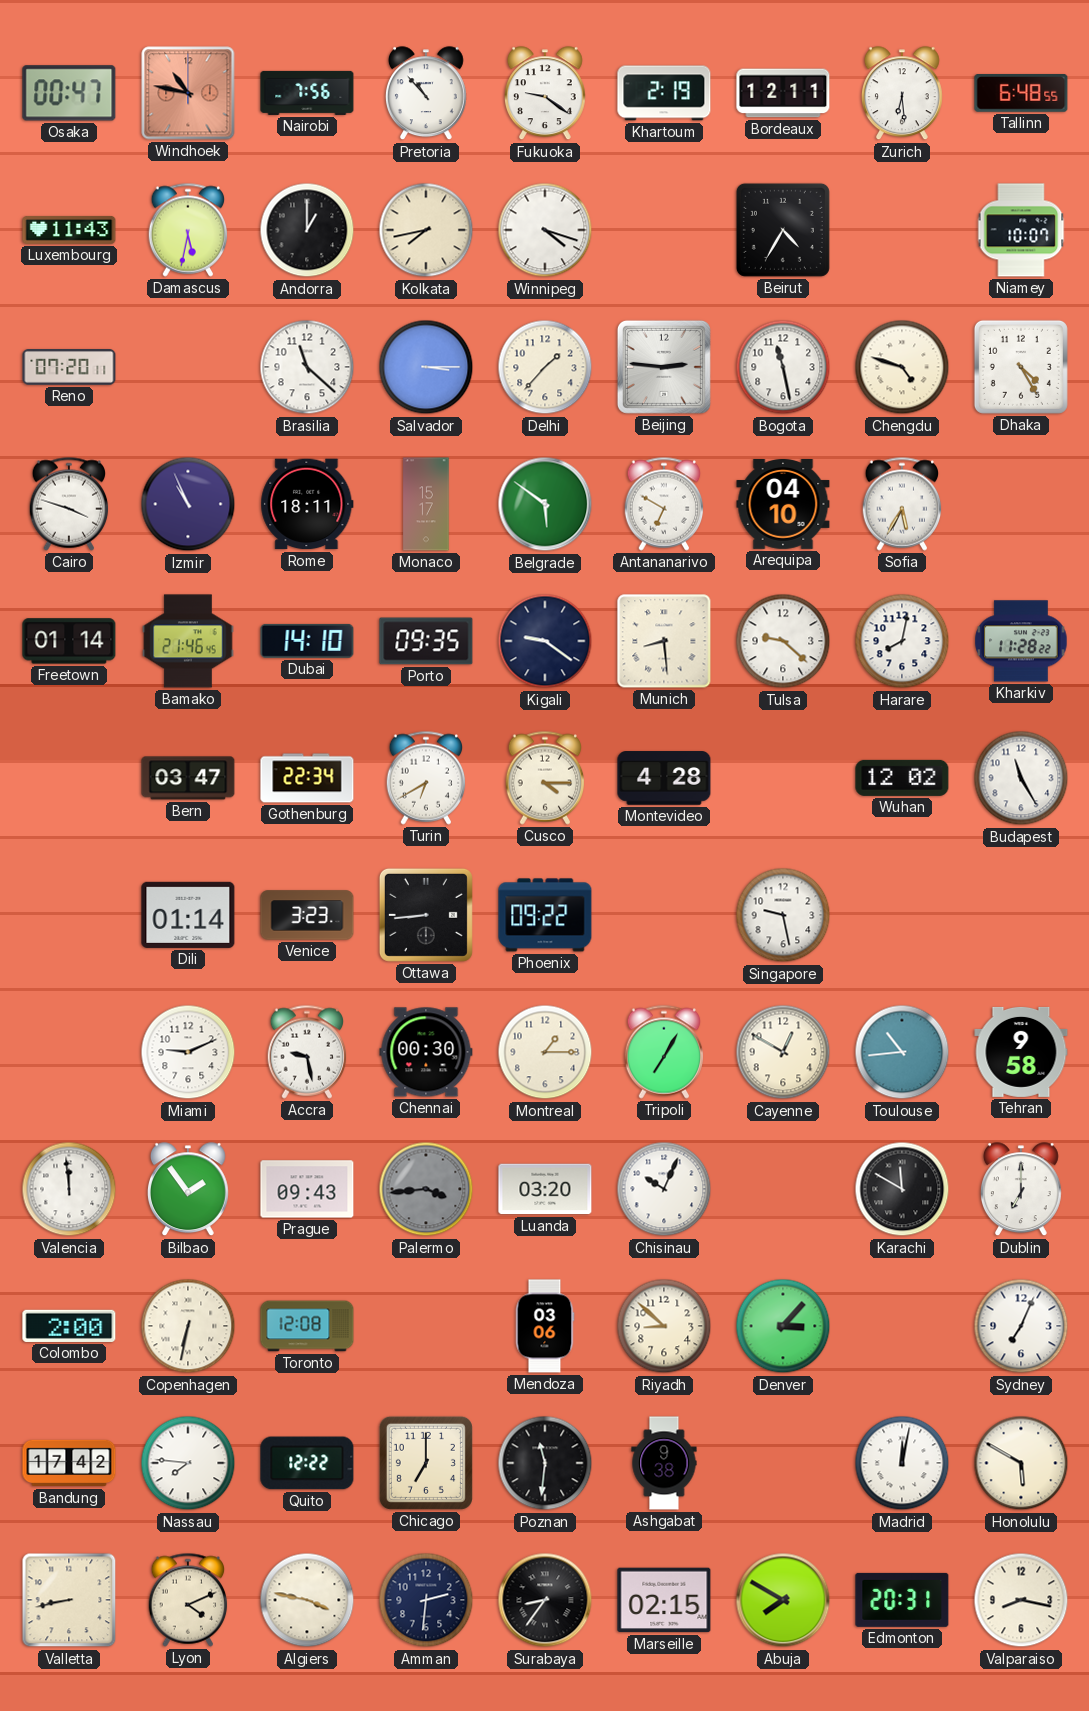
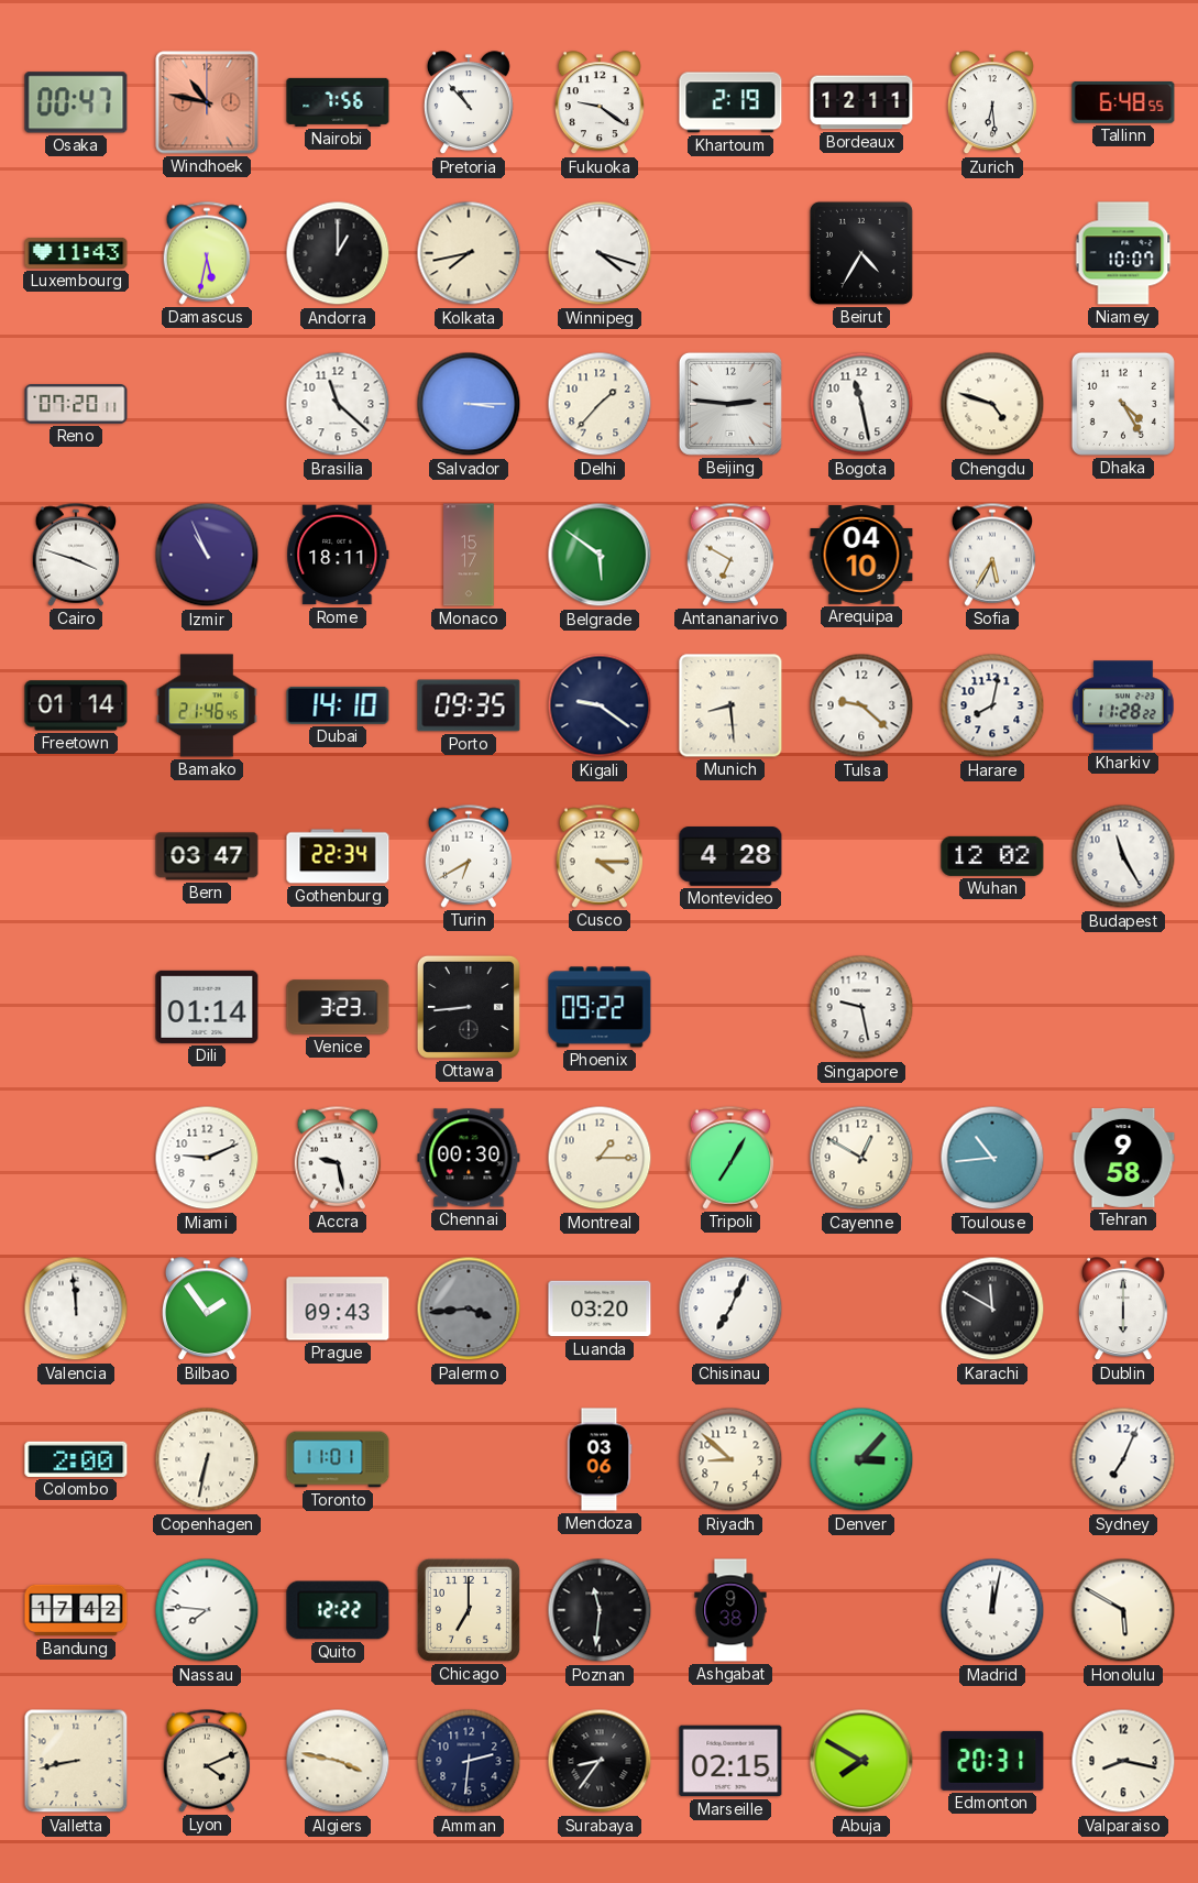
Chisinau: 10:04 -> 7:04
Dublin: 7:00 -> 6:00
Toronto: 12:08 -> 11:01
